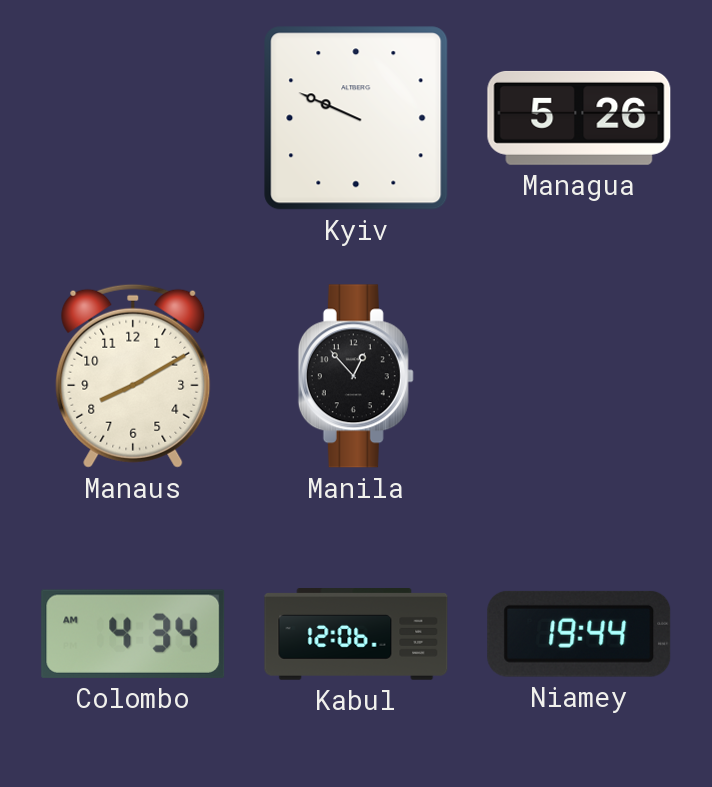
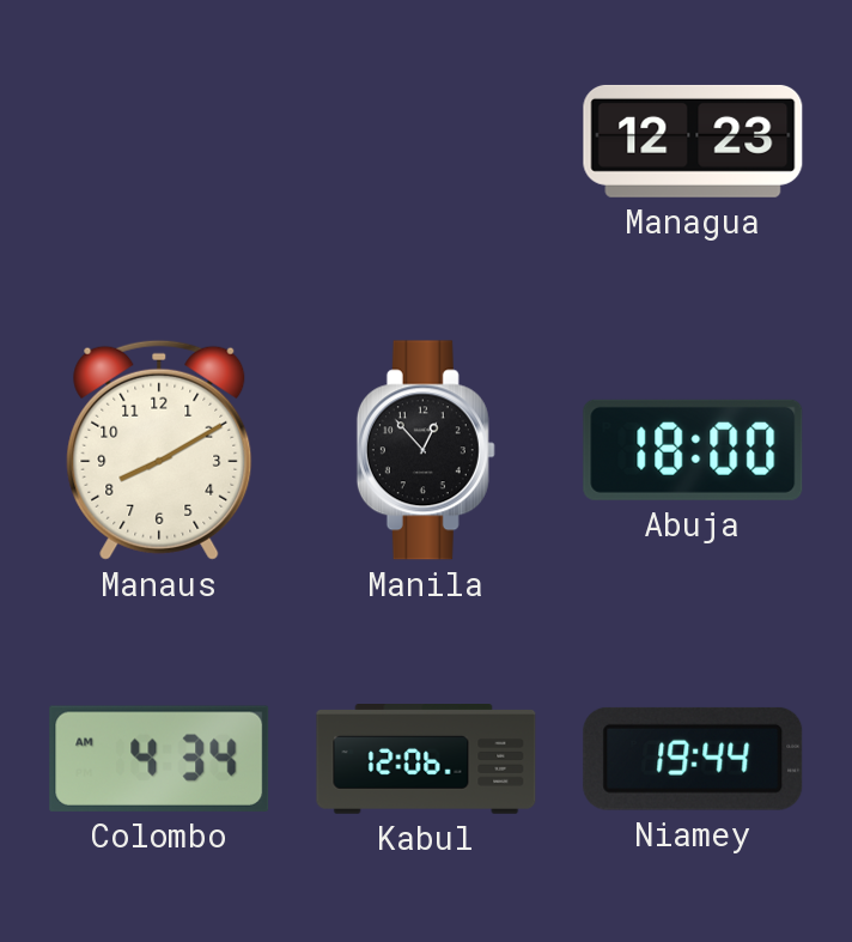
Kyiv: 9:49 -> none
Managua: 5:26 -> 12:23
Abuja: none -> 18:00
